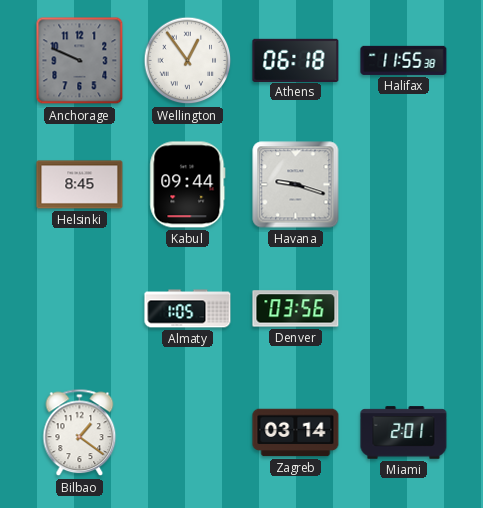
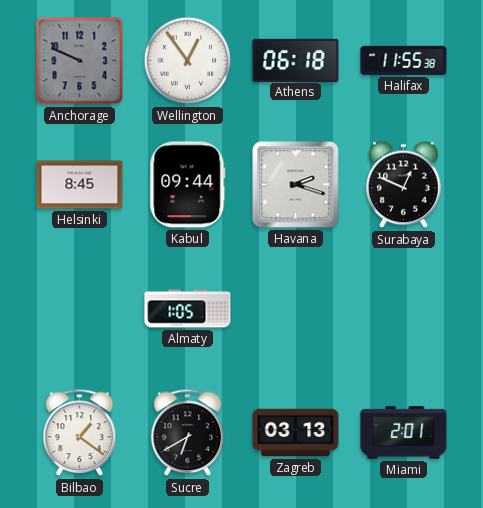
Havana: 9:18 -> 2:18
Surabaya: none -> 12:49
Denver: 03:56 -> none
Sucre: none -> 6:40
Zagreb: 03:14 -> 03:13
